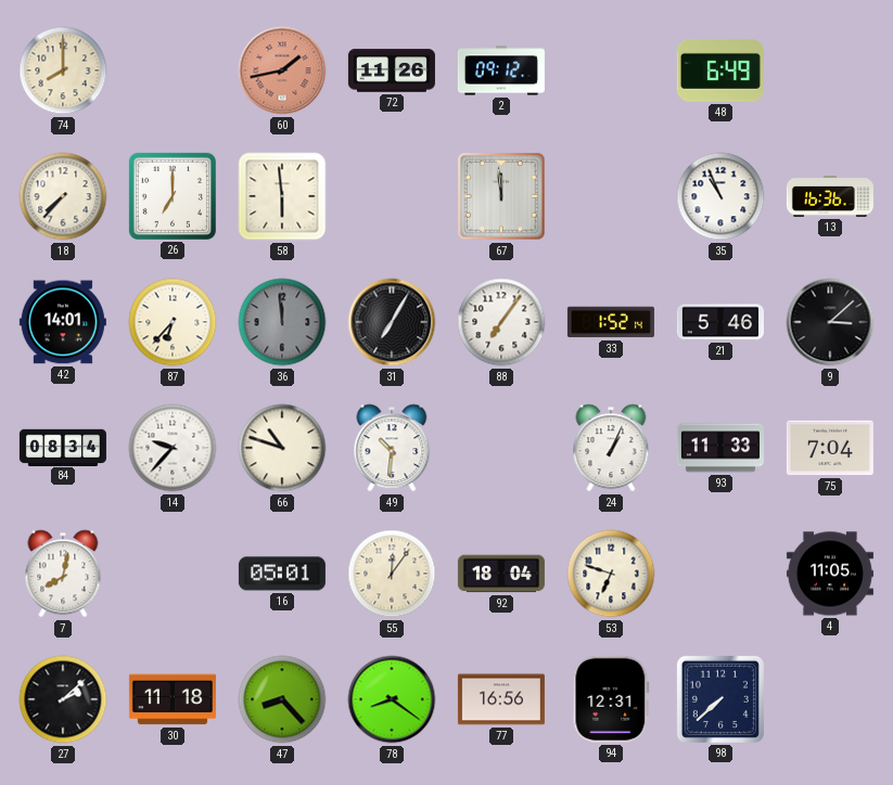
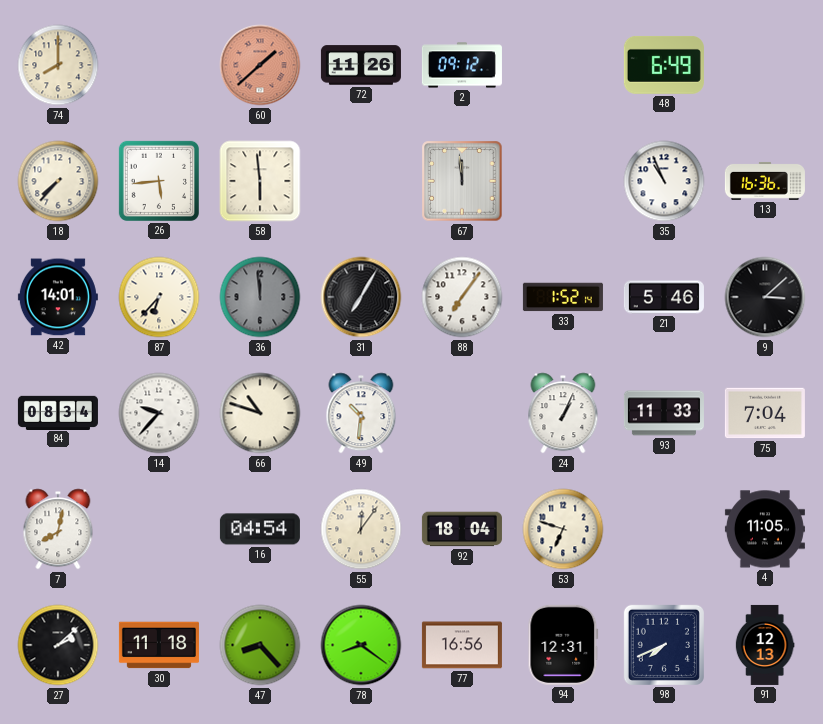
60: 1:43 -> 1:38
26: 7:00 -> 5:44
16: 05:01 -> 04:54
98: 7:38 -> 7:41
91: none -> 12:13
